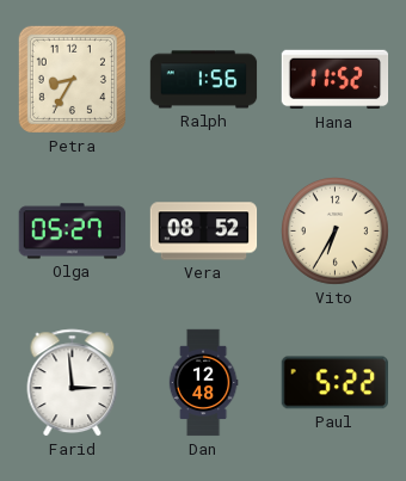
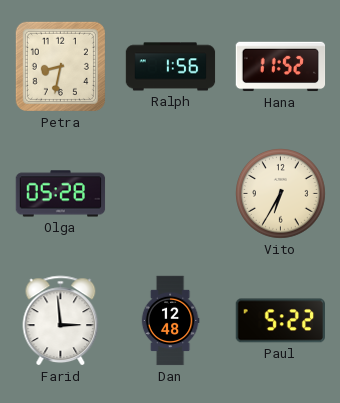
Petra: 8:35 -> 8:32
Olga: 05:27 -> 05:28
Vera: 08:52 -> none
